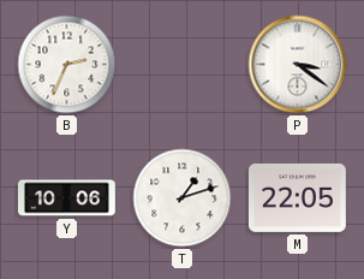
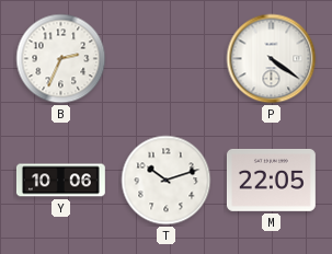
P: 3:21 -> 4:21
T: 1:12 -> 10:12
